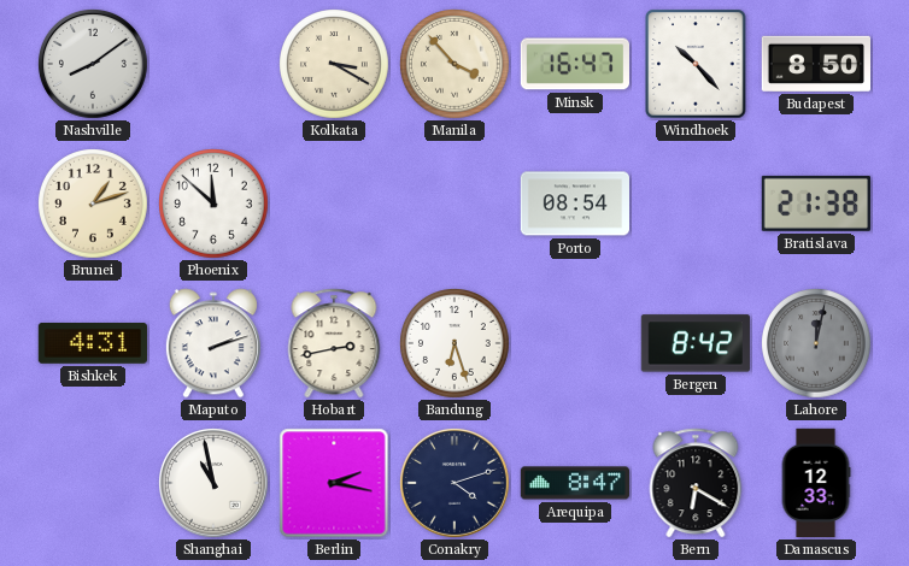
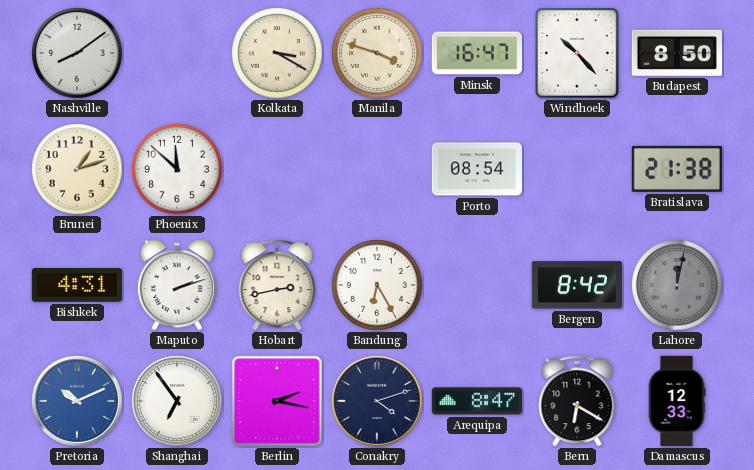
Manila: 3:53 -> 3:48
Bandung: 6:27 -> 6:25
Pretoria: none -> 10:11
Shanghai: 10:58 -> 6:54
